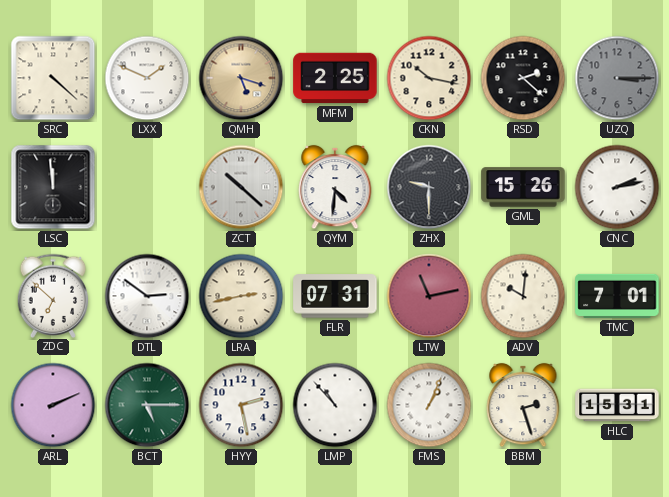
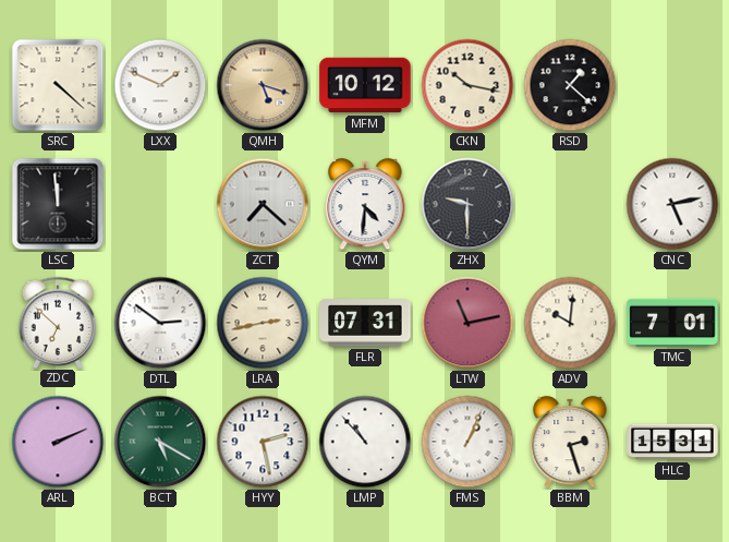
MFM: 2:25 -> 10:12
RSD: 2:22 -> 1:22
UZQ: 3:15 -> none
ZCT: 10:22 -> 7:22
GML: 15:26 -> none
CNC: 2:13 -> 5:13
BCT: 5:15 -> 5:20
